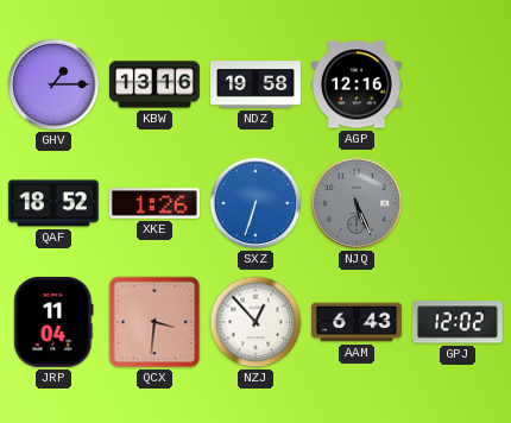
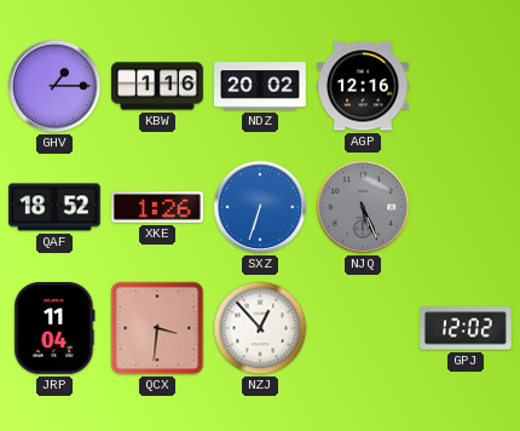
KBW: 13:16 -> 1:16
NDZ: 19:58 -> 20:02
AAM: 6:43 -> none
